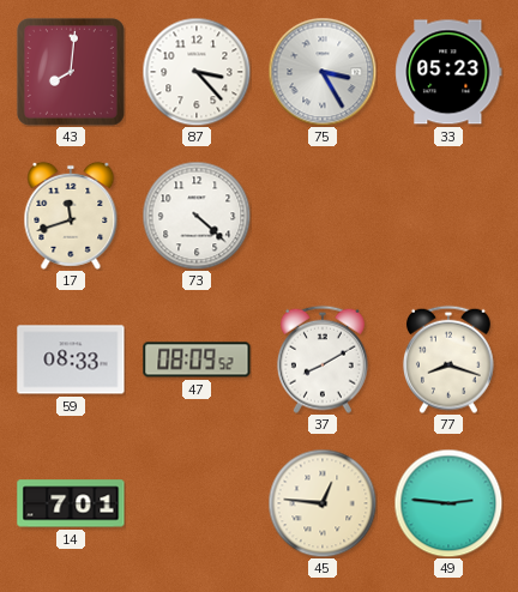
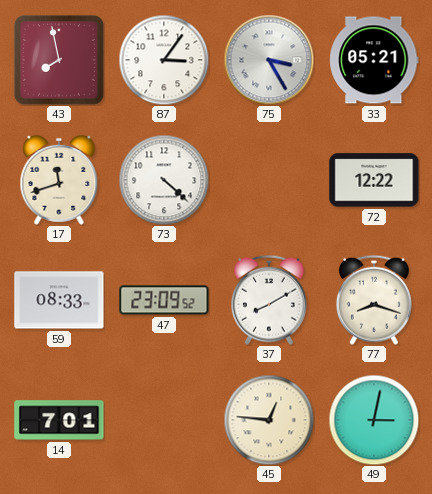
43: 8:01 -> 7:58
87: 3:23 -> 3:06
33: 05:23 -> 05:21
72: none -> 12:22
47: 08:09 -> 23:09
49: 2:46 -> 3:02
